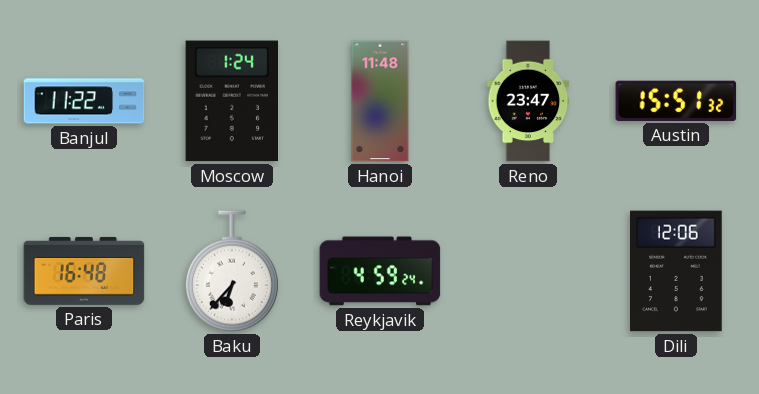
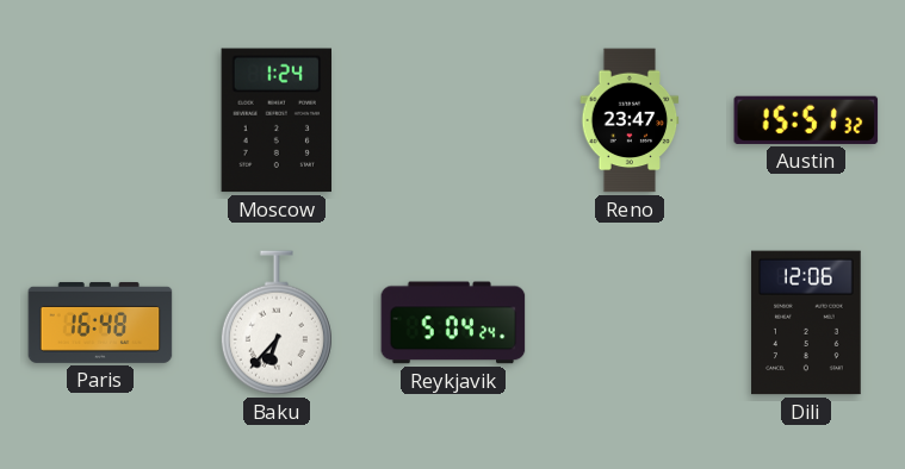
Banjul: 11:22 -> none
Hanoi: 11:48 -> none
Reykjavik: 4:59 -> 5:04
